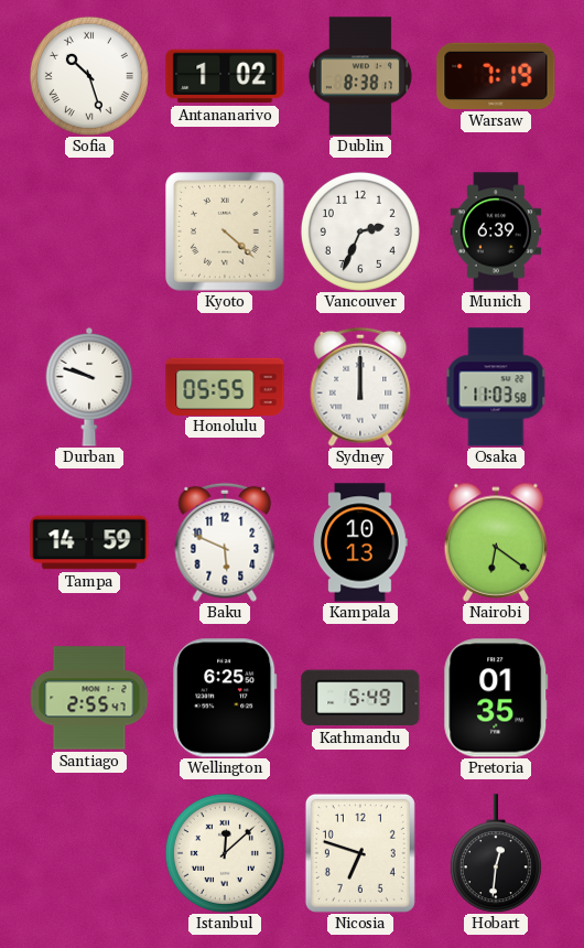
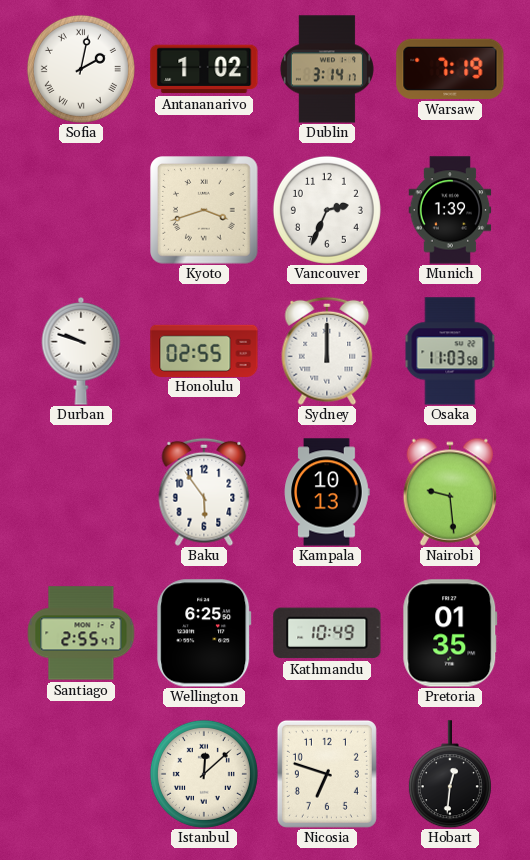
Sofia: 10:27 -> 2:02
Dublin: 8:38 -> 3:14
Kyoto: 4:22 -> 3:42
Munich: 6:39 -> 1:39
Honolulu: 05:55 -> 02:55
Tampa: 14:59 -> none
Baku: 5:49 -> 5:54
Nairobi: 6:21 -> 9:29
Kathmandu: 5:49 -> 10:49
